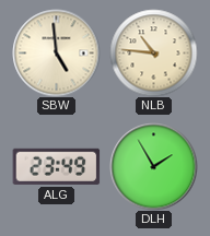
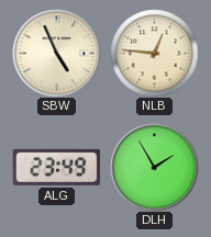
SBW: 4:59 -> 4:56
NLB: 10:46 -> 12:46
